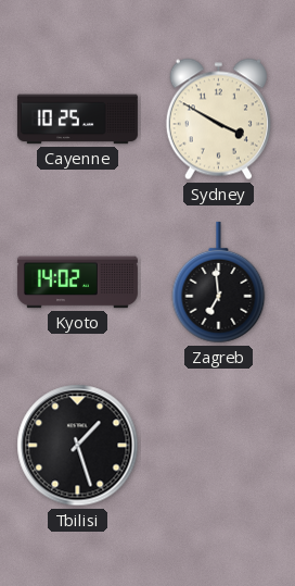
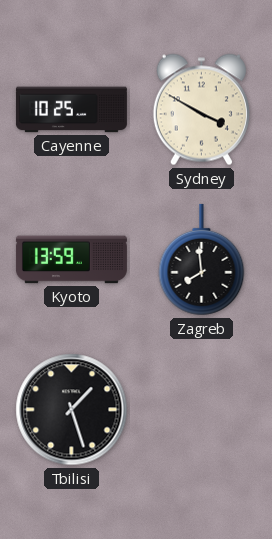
Kyoto: 14:02 -> 13:59
Zagreb: 6:59 -> 7:59
